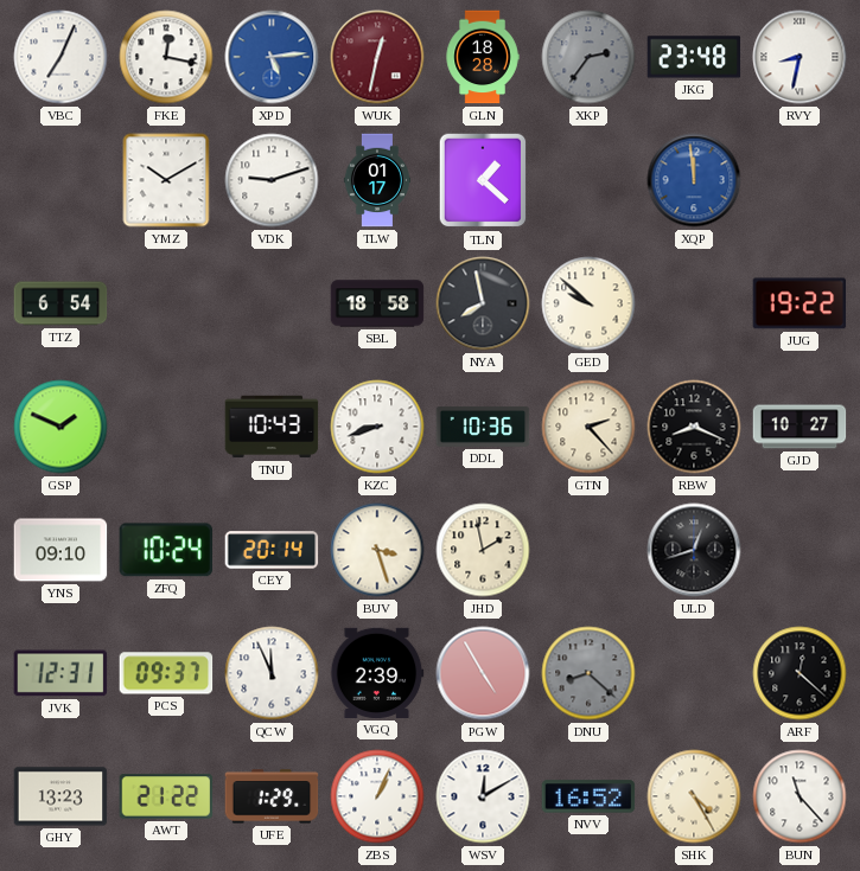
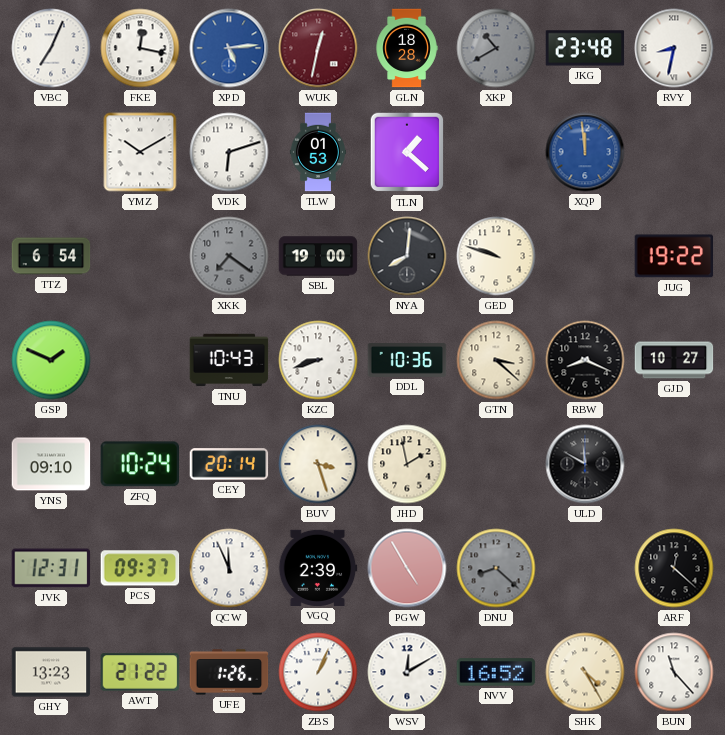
XKP: 2:36 -> 10:40
VDK: 9:12 -> 6:12
TLW: 01:17 -> 01:53
XKK: none -> 7:21
SBL: 18:58 -> 19:00
NYA: 7:58 -> 8:01
GED: 9:52 -> 9:48
GTN: 2:23 -> 3:22
ULD: 12:42 -> 11:50
UFE: 1:29 -> 1:26
